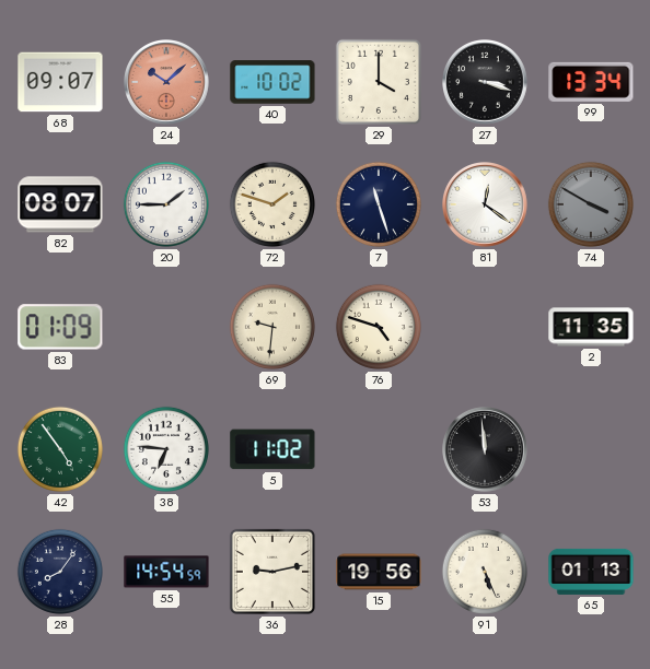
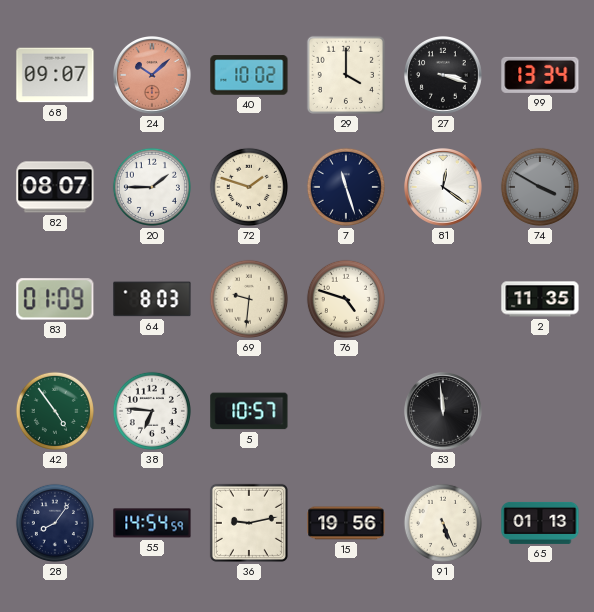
64: none -> 8:03
5: 11:02 -> 10:57
